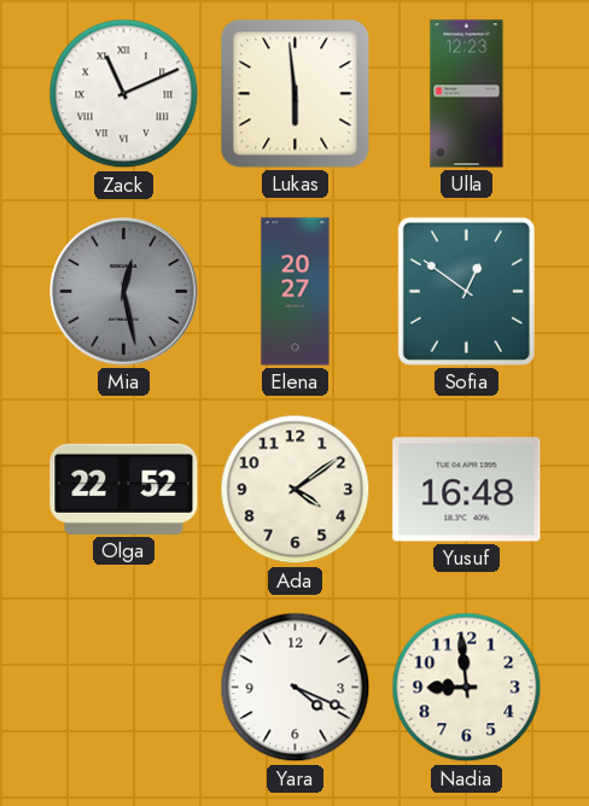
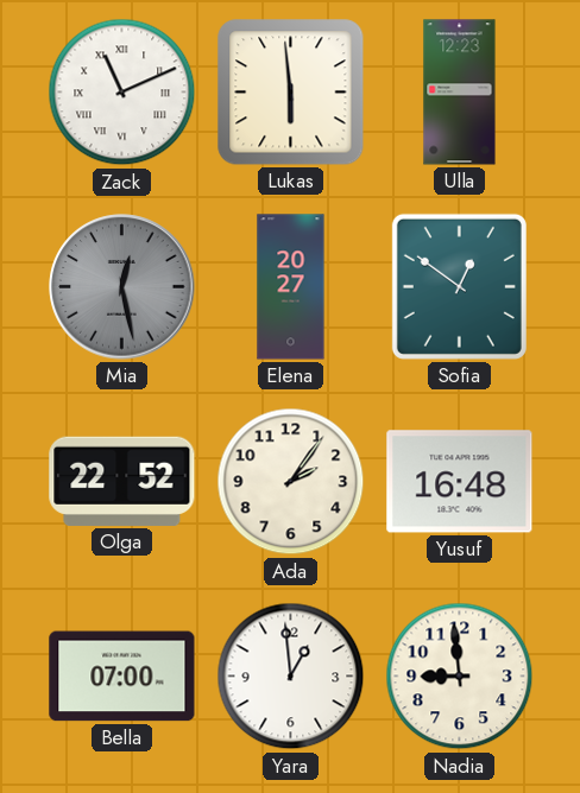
Ada: 4:09 -> 2:06
Bella: none -> 07:00
Yara: 4:19 -> 12:59
